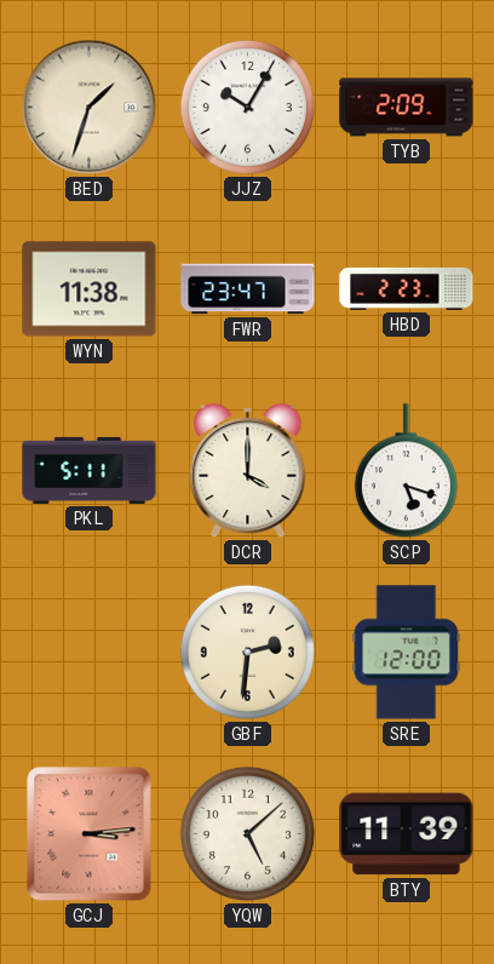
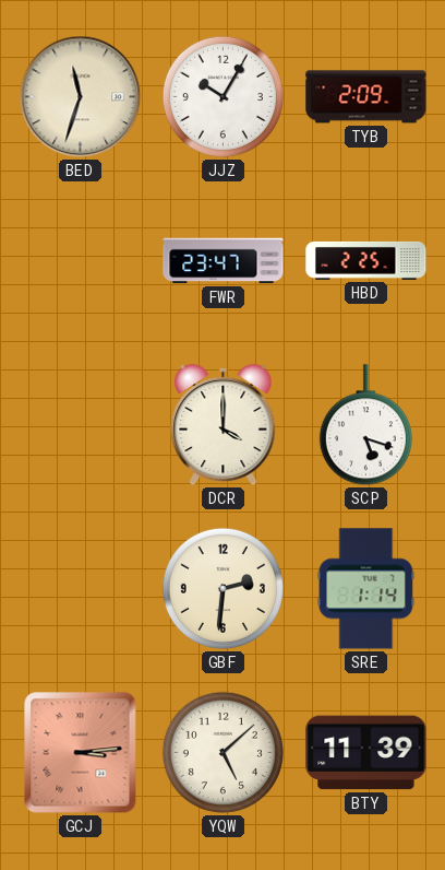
BED: 1:33 -> 11:33
WYN: 11:38 -> none
HBD: 2:23 -> 2:25
PKL: 5:11 -> none
SRE: 12:00 -> 1:14
